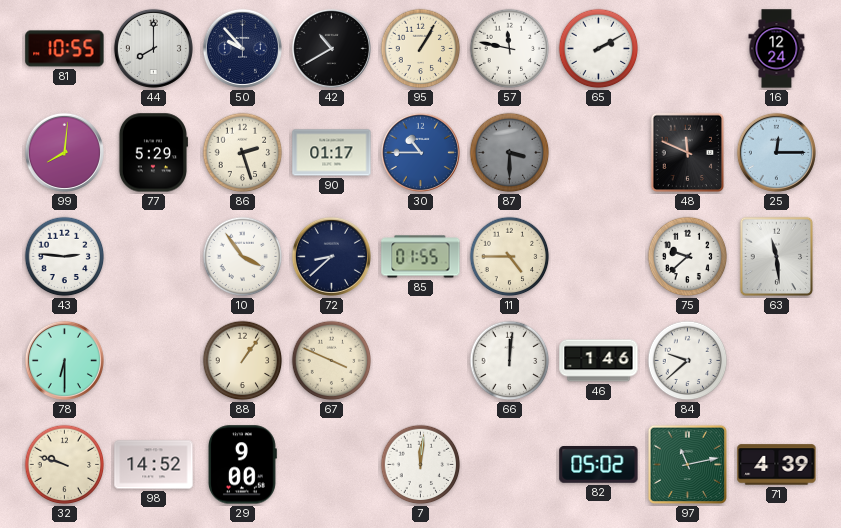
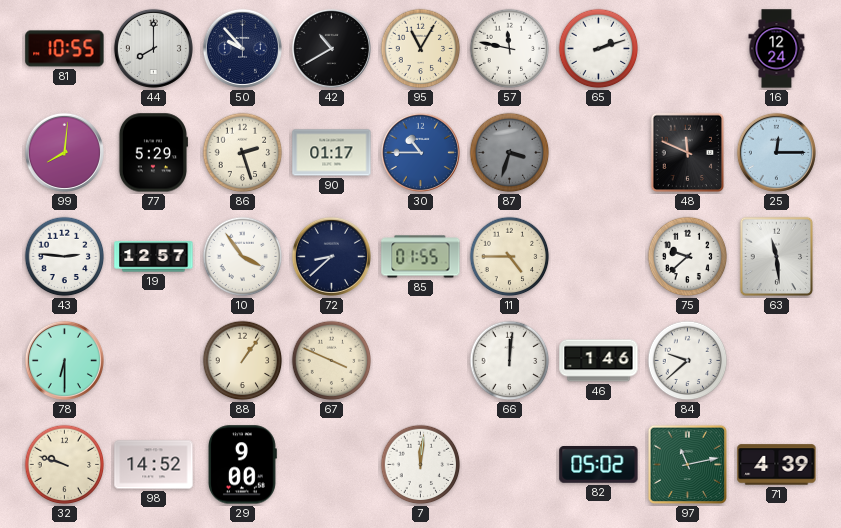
95: 1:05 -> 11:05
65: 2:10 -> 2:12
87: 3:30 -> 3:33
19: none -> 12:57
